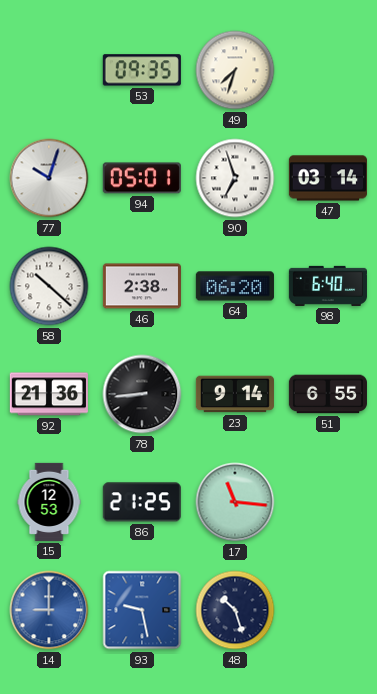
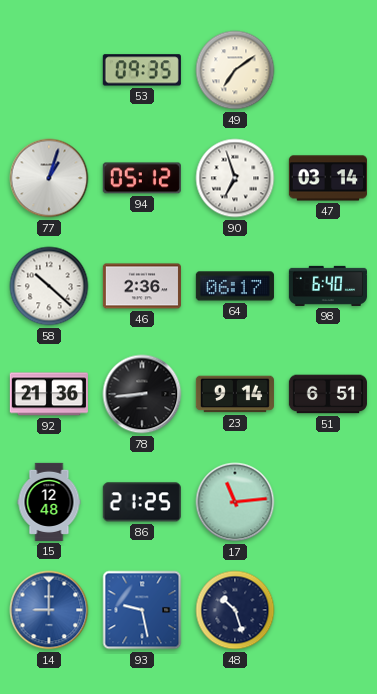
49: 7:33 -> 7:09
77: 10:03 -> 1:03
94: 05:01 -> 05:12
46: 2:38 -> 2:36
64: 06:20 -> 06:17
51: 6:55 -> 6:51
15: 12:53 -> 12:48
17: 11:16 -> 11:14
